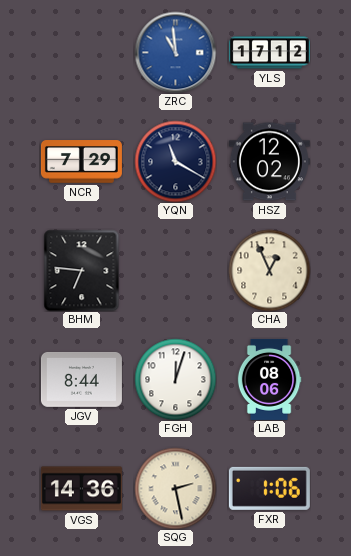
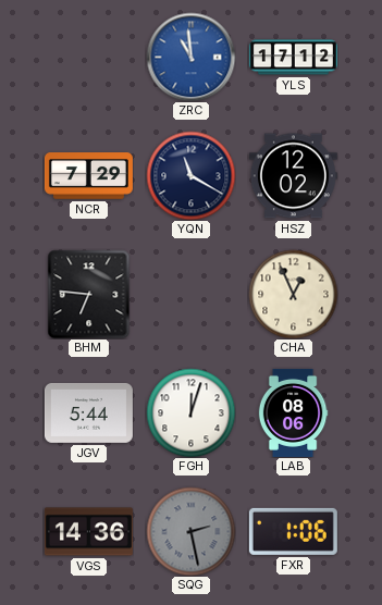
JGV: 8:44 -> 5:44
SQG dial: cream -> grey
